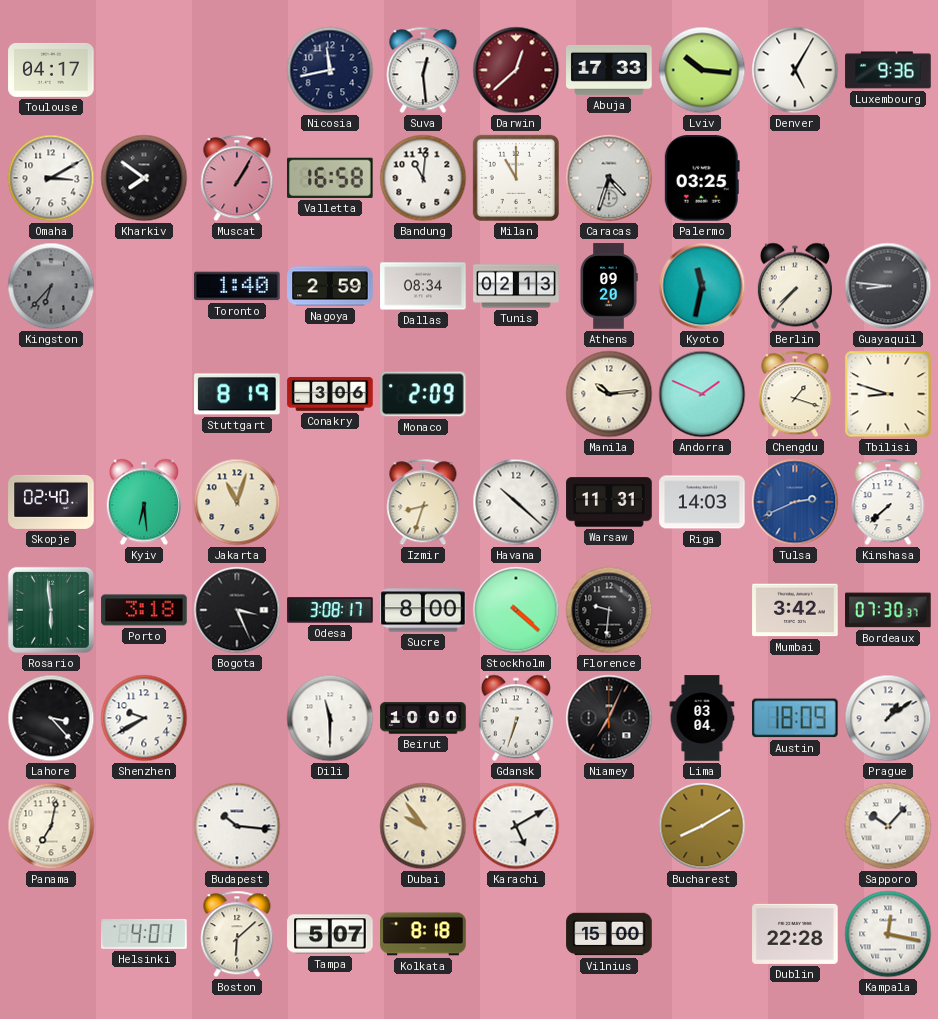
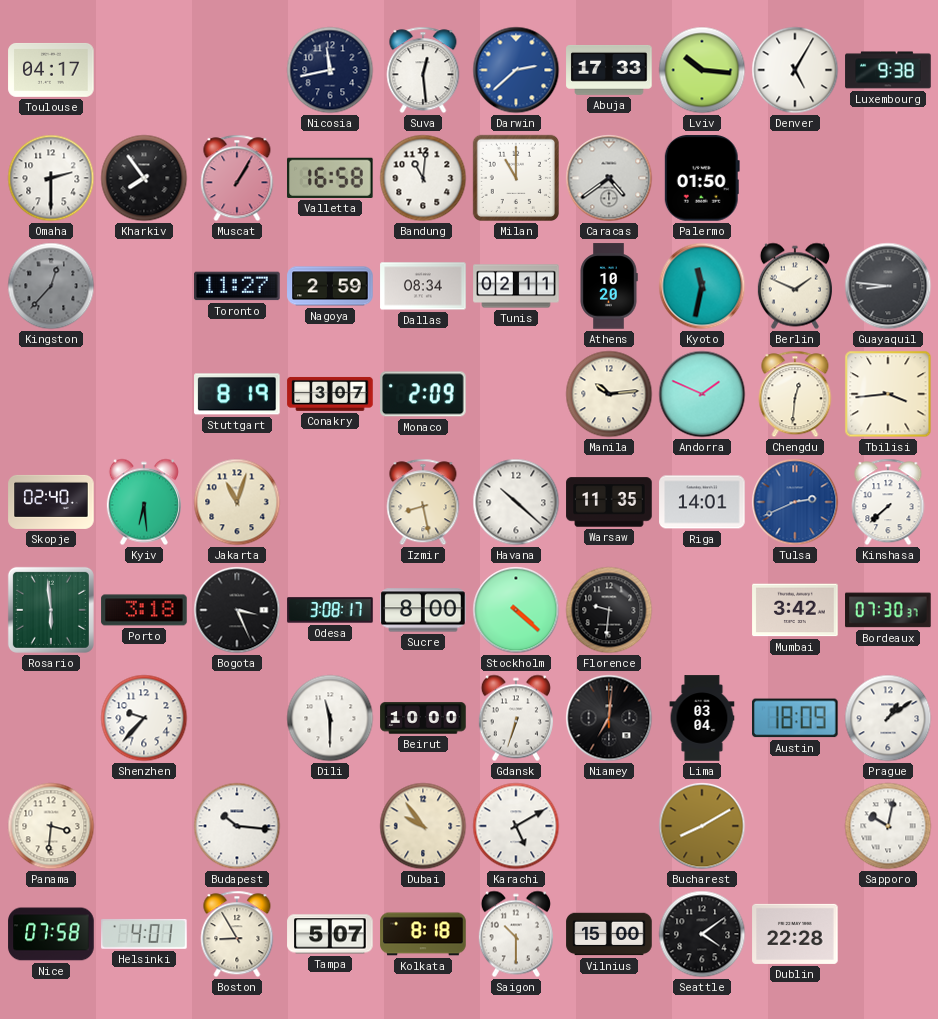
Darwin: 12:38 -> 2:38
Darwin dial: burgundy -> blue
Luxembourg: 9:36 -> 9:38
Omaha: 3:10 -> 2:30
Kharkiv: 7:51 -> 7:54
Caracas: 4:33 -> 4:39
Palermo: 03:25 -> 01:50
Kingston: 6:37 -> 12:37
Toronto: 1:40 -> 11:27
Tunis: 02:13 -> 02:11
Athens: 09:20 -> 10:20
Berlin: 7:37 -> 1:49
Conakry: 3:06 -> 3:07
Chengdu: 1:18 -> 12:31
Tbilisi: 8:48 -> 3:44
Izmir: 8:33 -> 8:28
Warsaw: 11:31 -> 11:35
Riga: 14:03 -> 14:01
Lahore: 3:23 -> none
Shenzhen: 9:40 -> 9:37
Niamey: 7:04 -> 7:01
Panama: 7:02 -> 3:31
Sapporo: 10:07 -> 10:02
Nice: none -> 07:58
Boston: 6:08 -> 8:55
Saigon: none -> 10:30
Seattle: none -> 4:09
Kampala: 12:17 -> none
